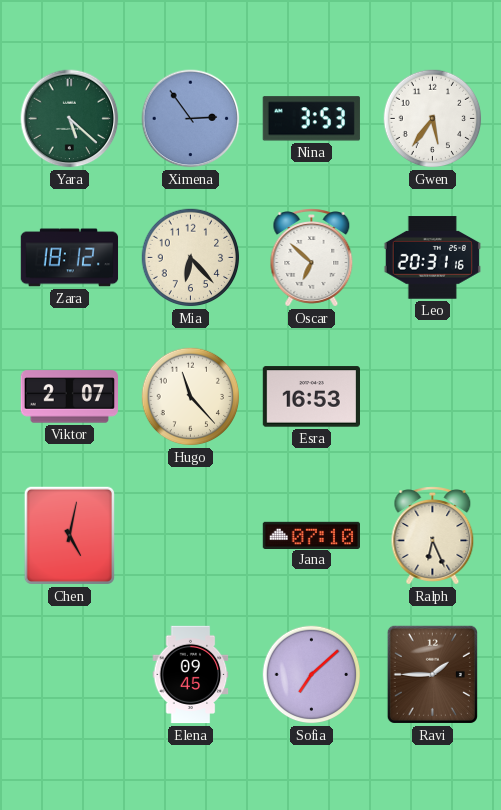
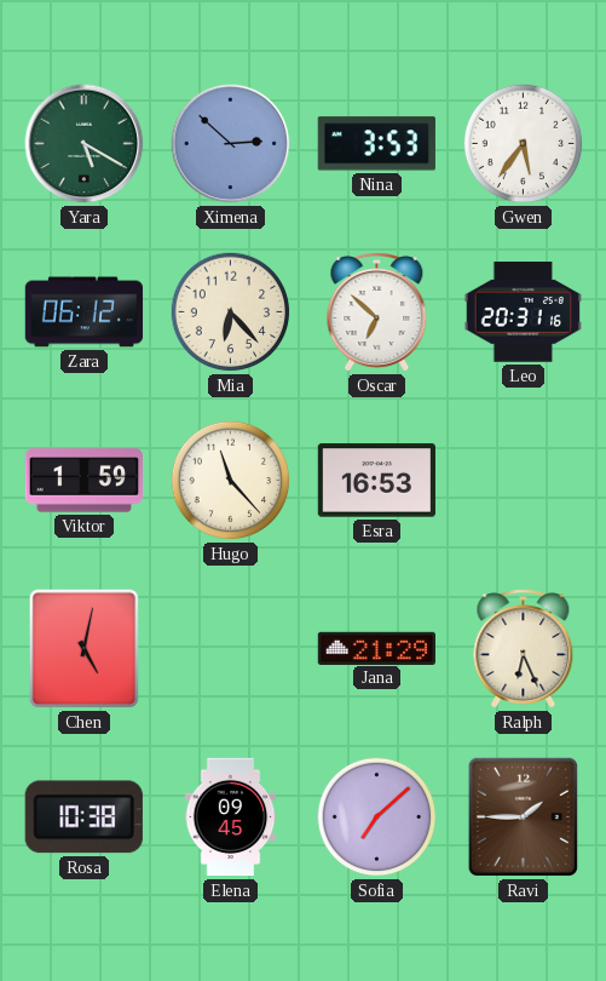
Yara: 5:22 -> 5:20
Ximena: 2:54 -> 2:52
Zara: 18:12 -> 06:12
Viktor: 2:07 -> 1:59
Jana: 07:10 -> 21:29
Rosa: none -> 10:38
